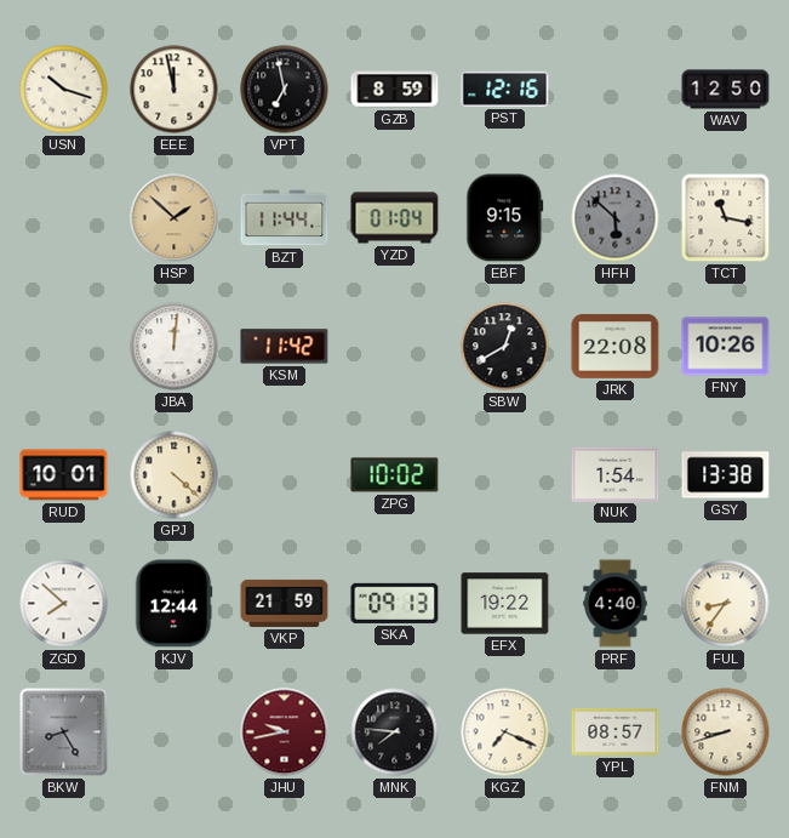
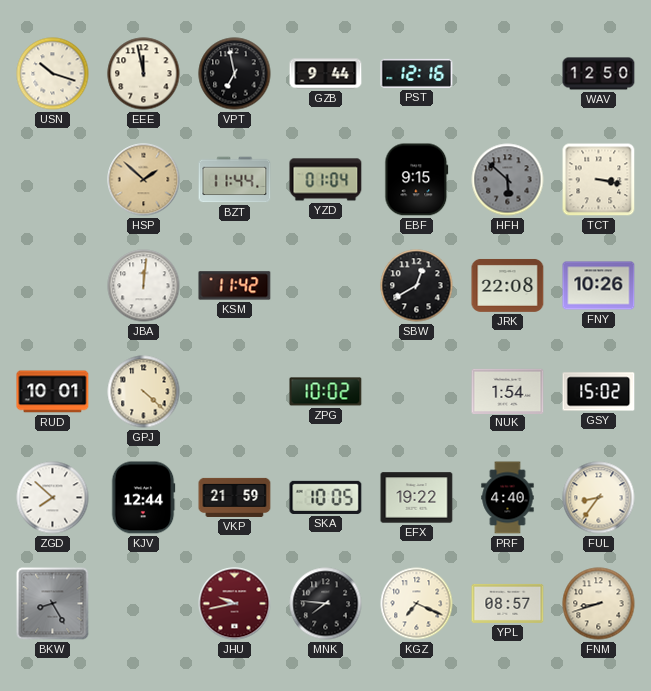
GZB: 8:59 -> 9:44
TCT: 11:17 -> 3:17
GSY: 13:38 -> 15:02
SKA: 09:13 -> 10:05
